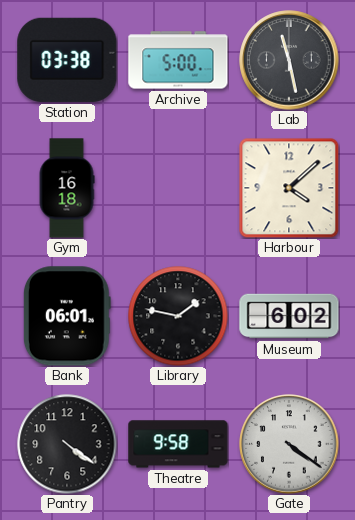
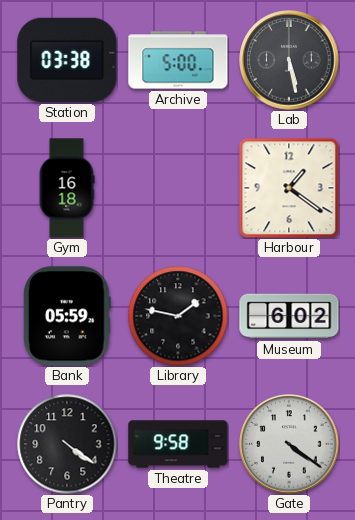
Lab: 11:28 -> 5:28
Harbour: 4:08 -> 1:21
Bank: 06:01 -> 05:59
